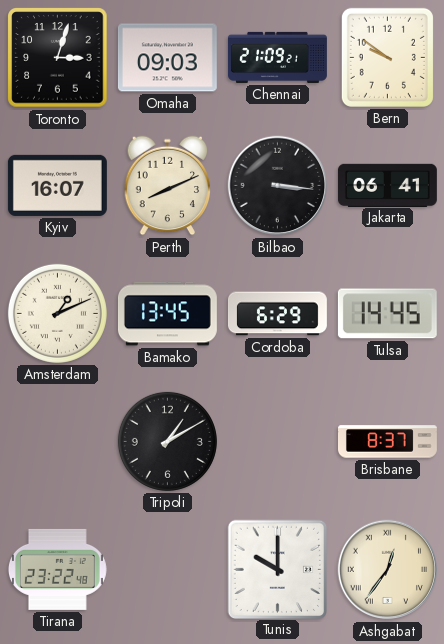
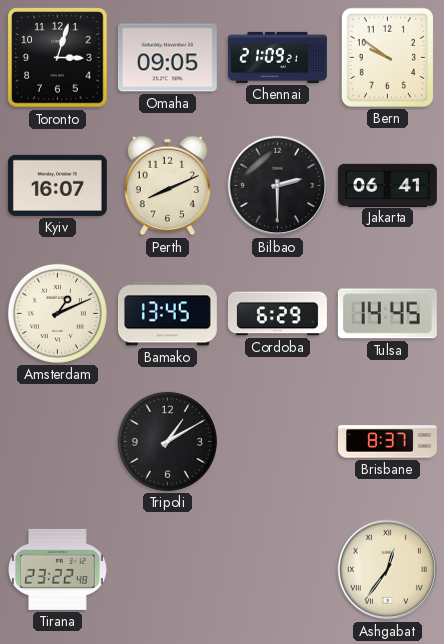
Omaha: 09:03 -> 09:05
Bilbao: 3:16 -> 2:30
Tunis: 10:00 -> none
